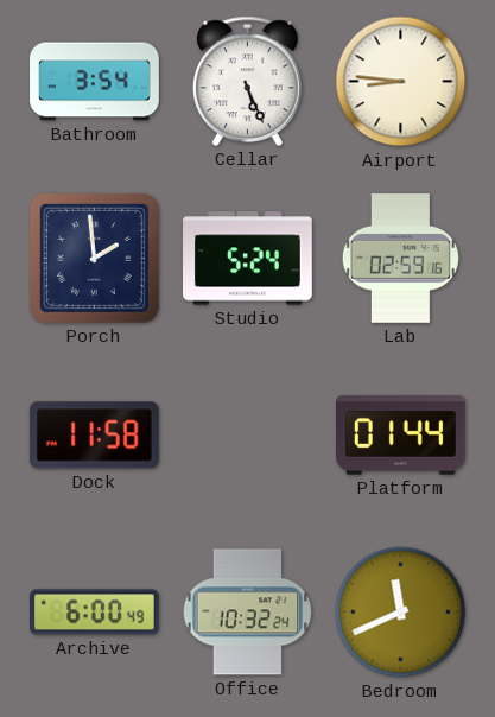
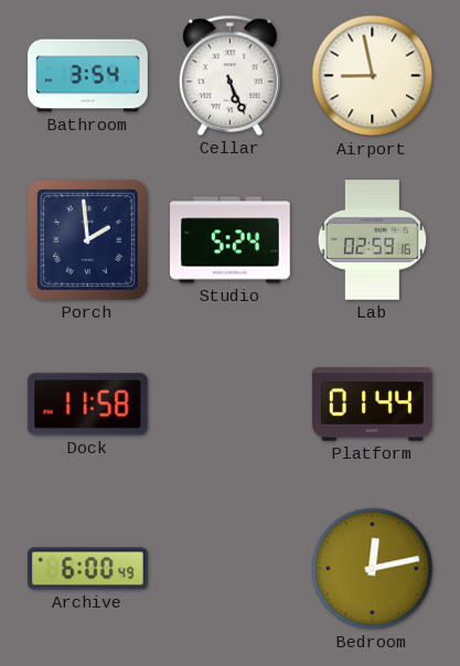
Airport: 8:46 -> 8:58
Office: 10:32 -> none
Bedroom: 11:41 -> 12:13
